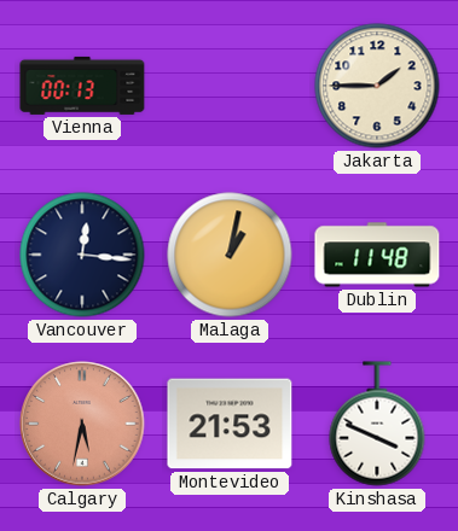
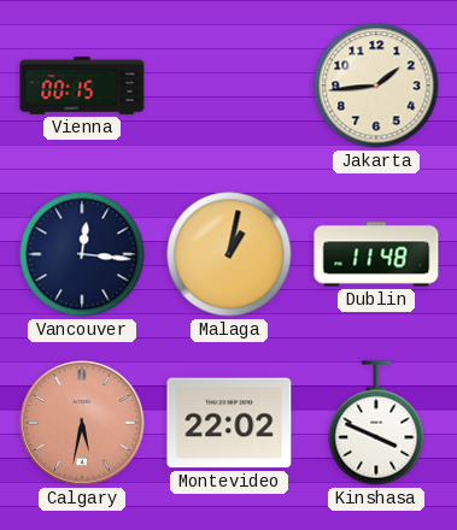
Vienna: 00:13 -> 00:15
Jakarta: 1:45 -> 1:44
Montevideo: 21:53 -> 22:02
